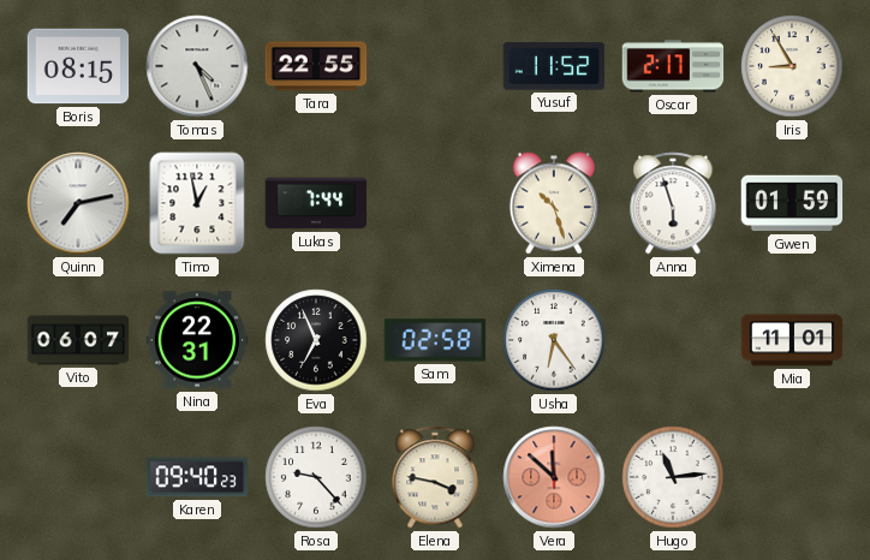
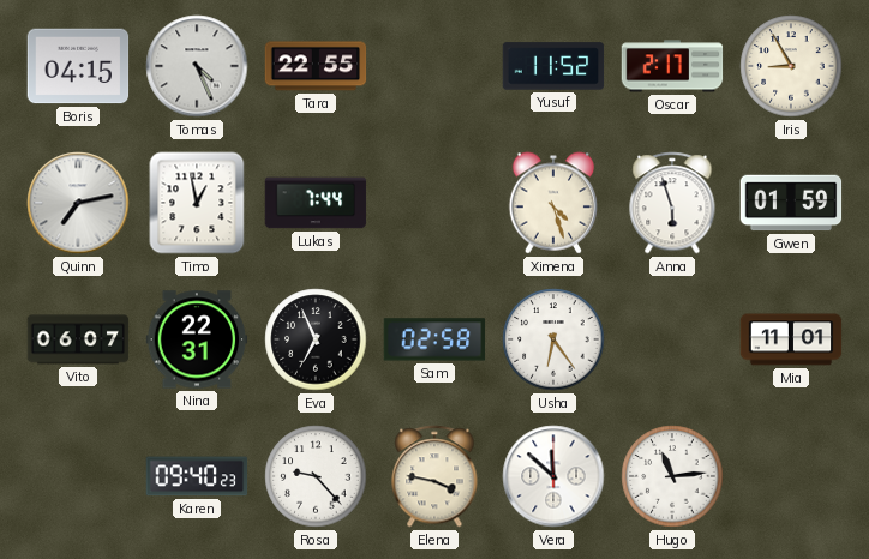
Boris: 08:15 -> 04:15
Ximena: 10:27 -> 4:27
Vera dial: salmon -> white
